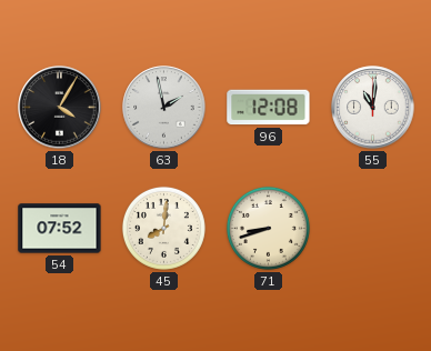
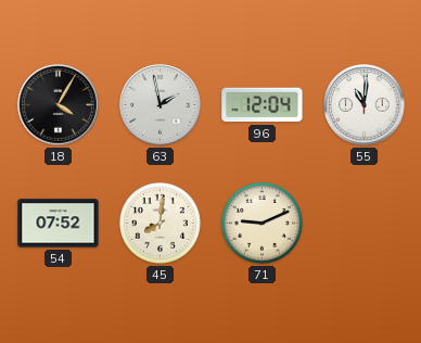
96: 12:08 -> 12:04
71: 8:42 -> 9:11
